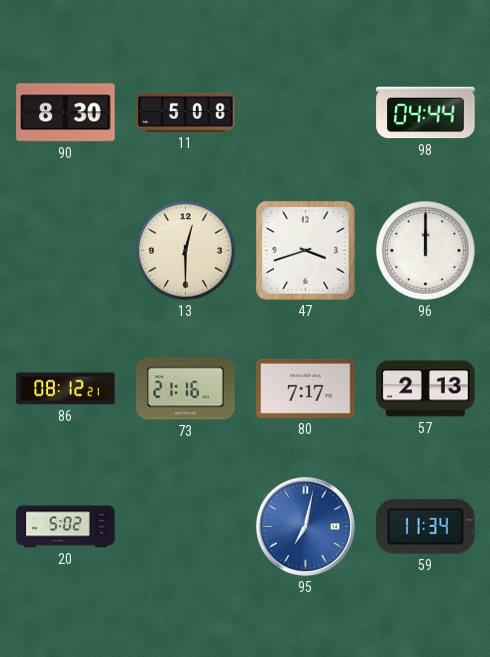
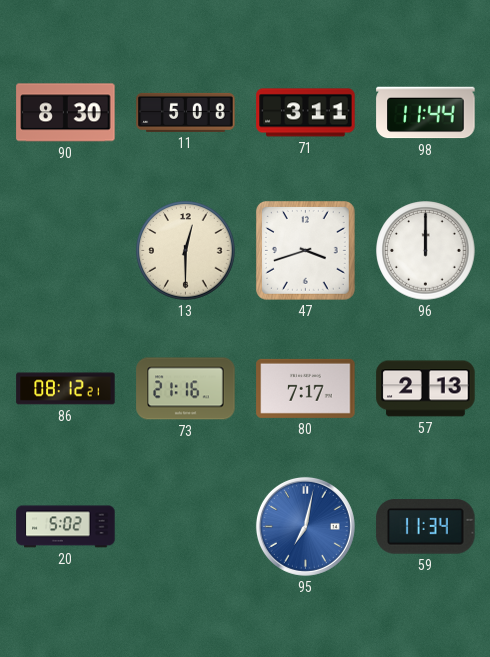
71: none -> 3:11
98: 04:44 -> 11:44
